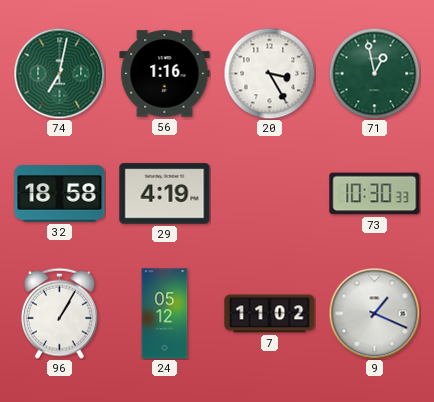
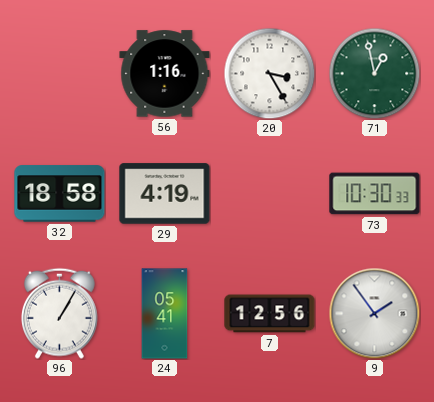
74: 7:02 -> none
24: 05:12 -> 05:41
7: 11:02 -> 12:56
9: 1:19 -> 1:54
